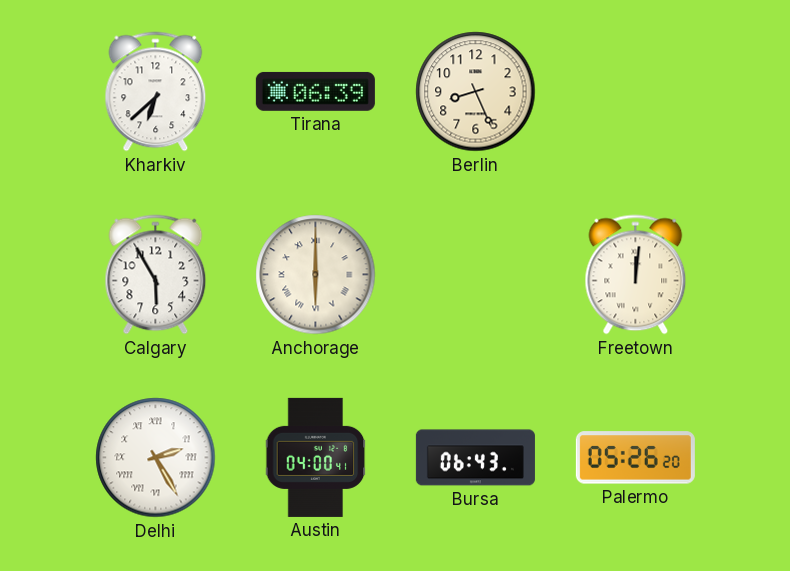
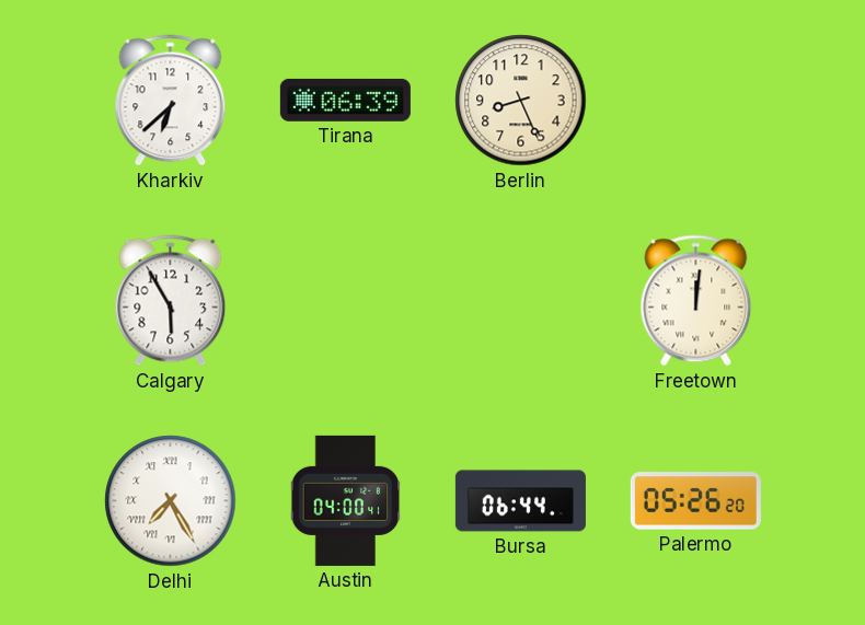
Anchorage: 6:00 -> none
Delhi: 2:25 -> 7:25
Bursa: 06:43 -> 06:44
